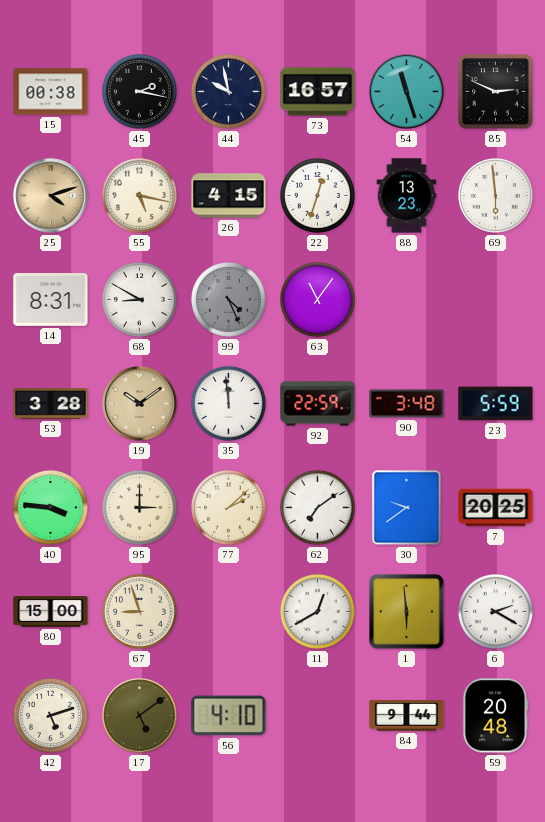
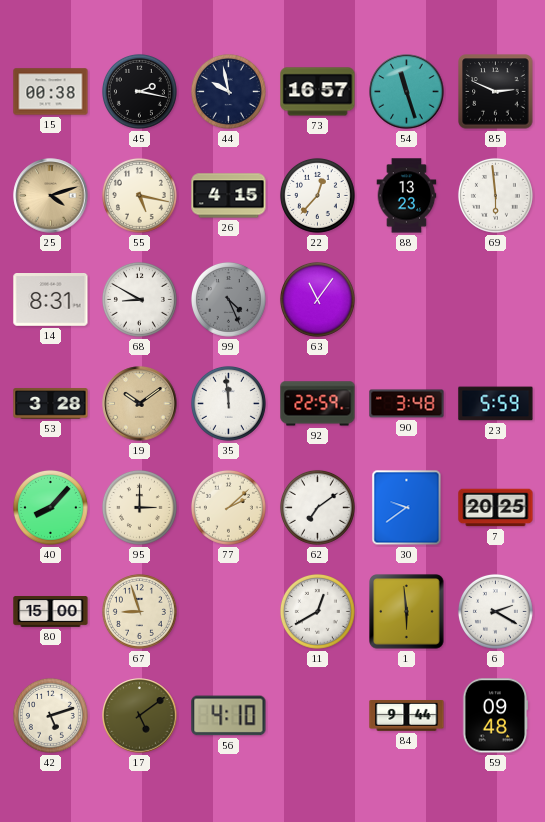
22: 12:33 -> 12:37
40: 3:46 -> 8:07
59: 20:48 -> 09:48
